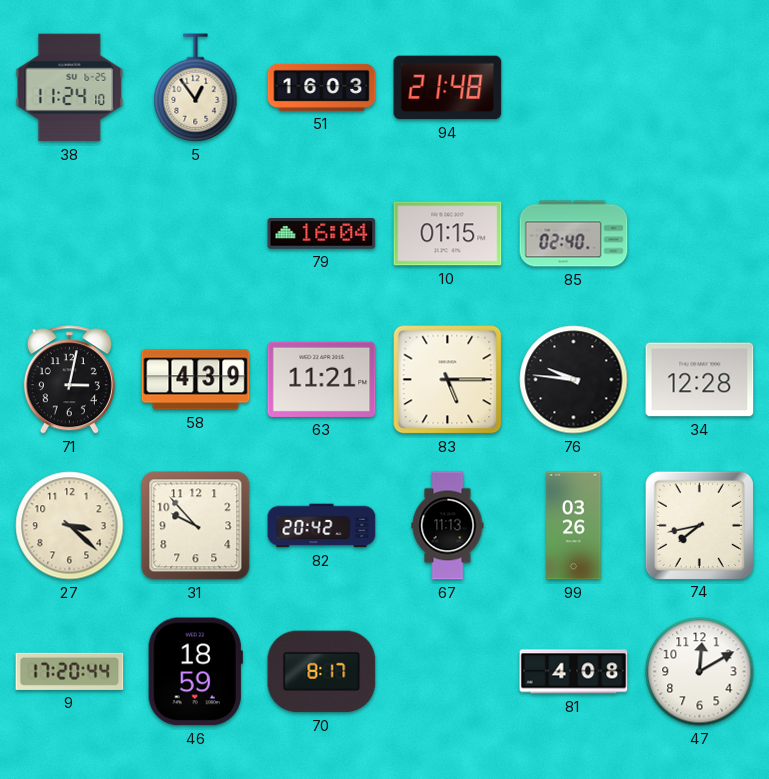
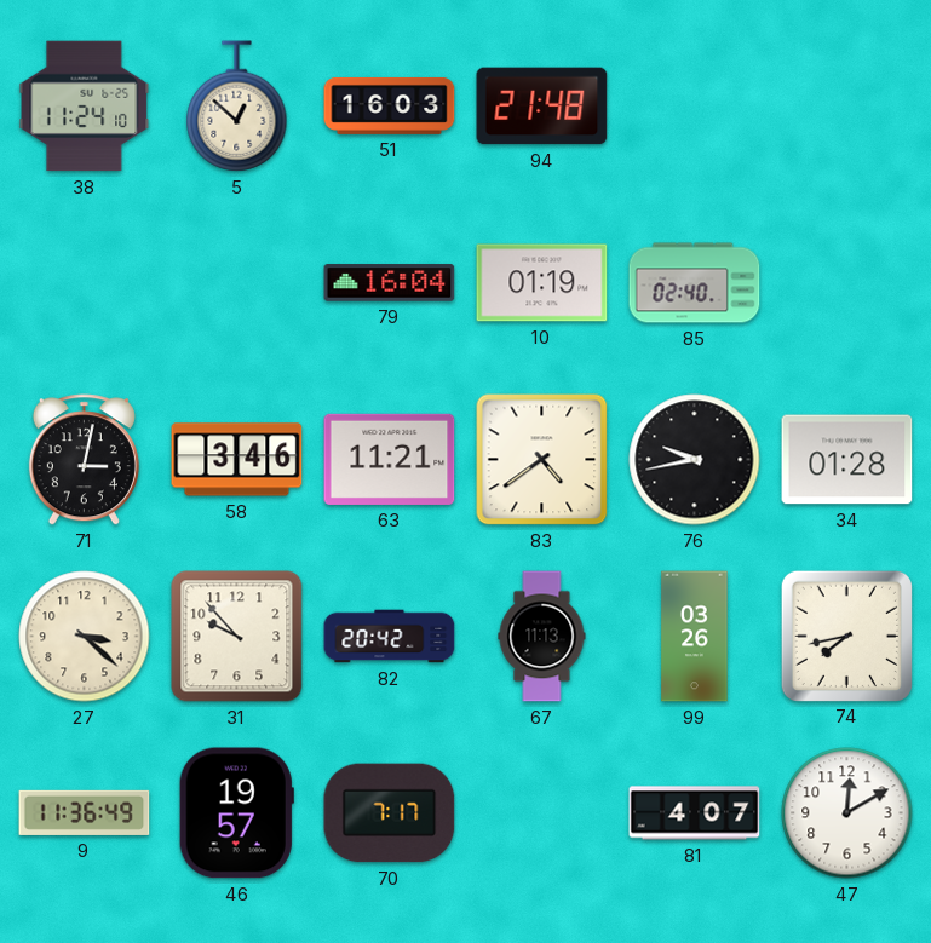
5: 12:54 -> 12:52
10: 01:15 -> 01:19
58: 4:39 -> 3:46
83: 5:15 -> 4:39
76: 9:46 -> 9:43
34: 12:28 -> 01:28
9: 17:20 -> 11:36
46: 18:59 -> 19:57
70: 8:17 -> 7:17
81: 4:08 -> 4:07
